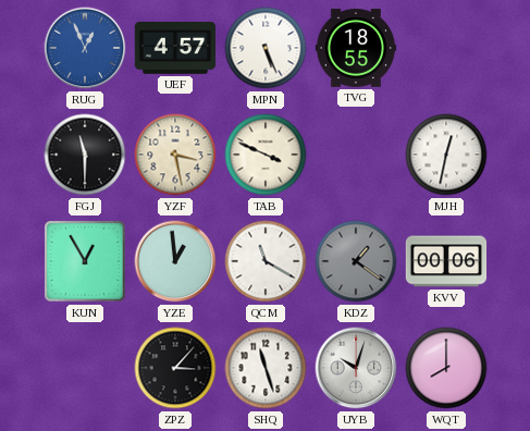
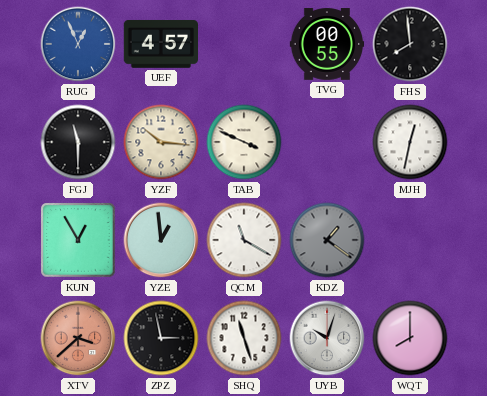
MPN: 5:26 -> none
TVG: 18:55 -> 00:55
FHS: none -> 7:59
YZF: 3:28 -> 10:16
KVV: 00:06 -> none
XTV: none -> 3:38
ZPZ: 3:07 -> 2:58
